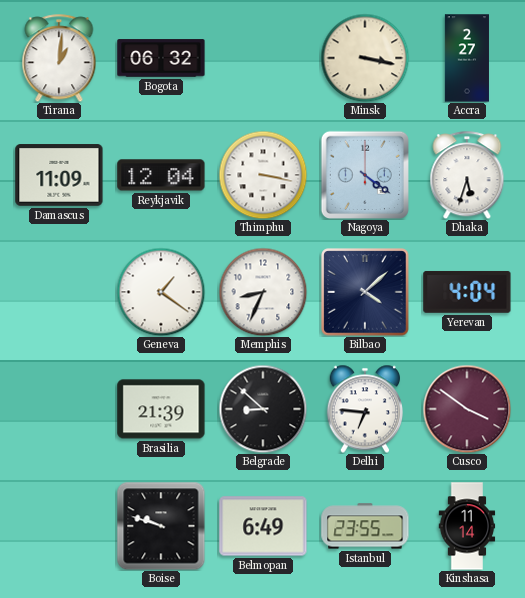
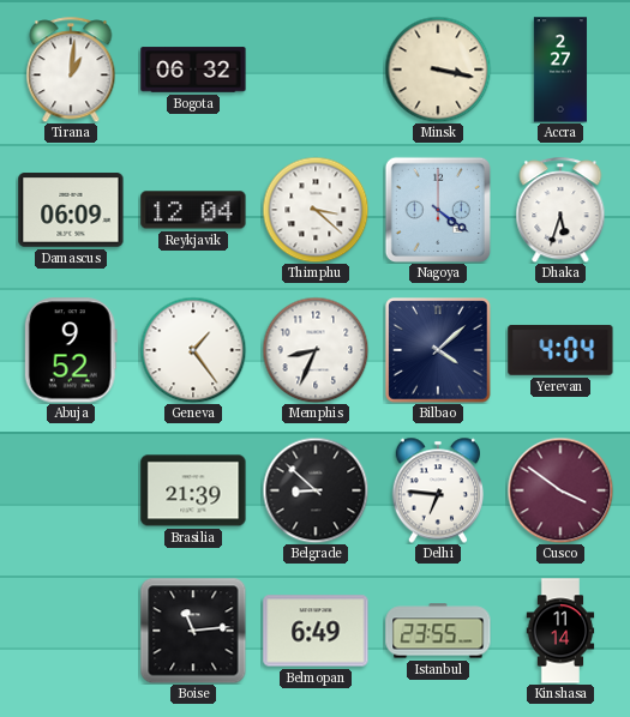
Damascus: 11:09 -> 06:09
Thimphu: 3:17 -> 3:22
Abuja: none -> 9:52
Geneva: 1:21 -> 1:24
Boise: 9:48 -> 11:14
